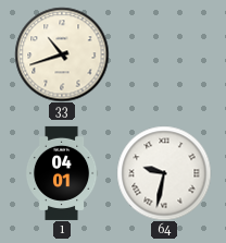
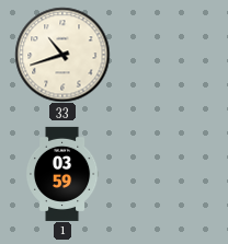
1: 04:01 -> 03:59
64: 9:32 -> none
